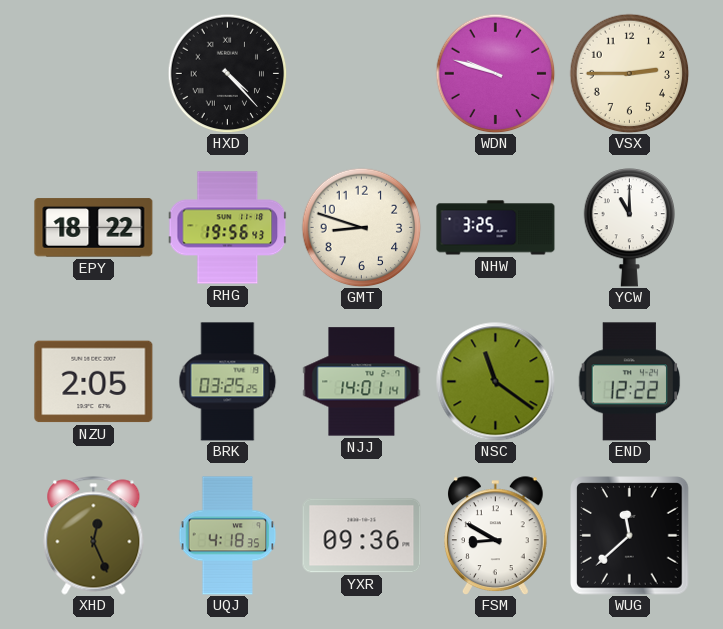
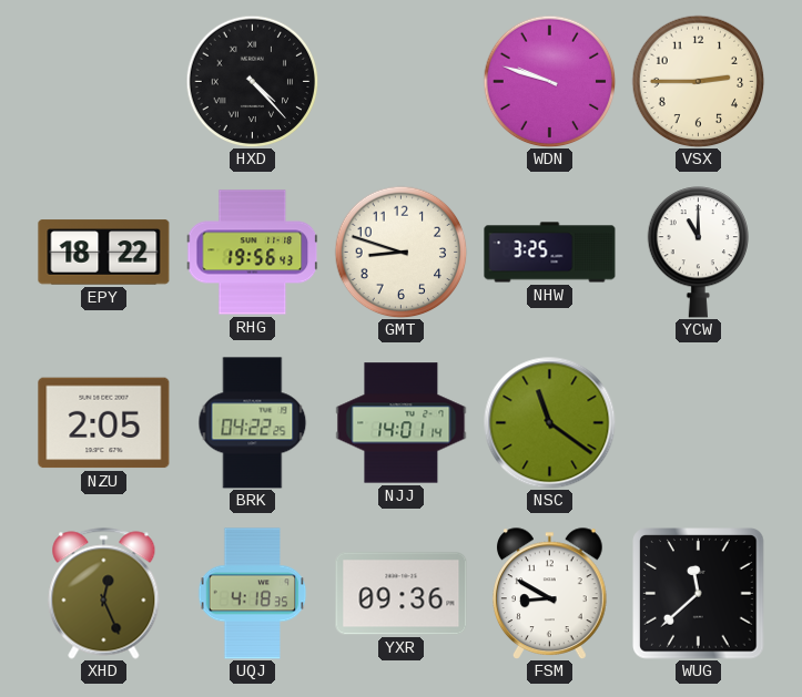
BRK: 03:25 -> 04:22
END: 12:22 -> none
